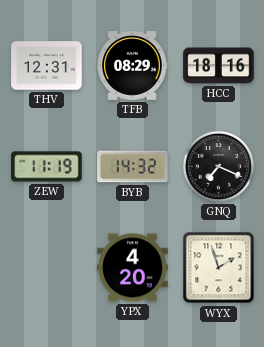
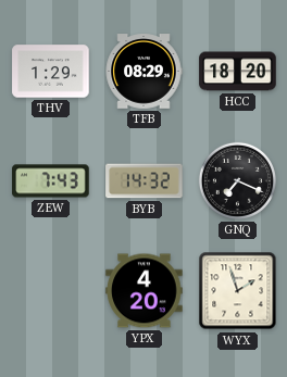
THV: 12:31 -> 1:29
HCC: 18:16 -> 18:20
ZEW: 11:19 -> 7:43
